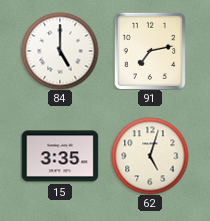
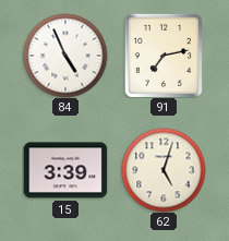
84: 5:00 -> 4:56
15: 3:35 -> 3:39
